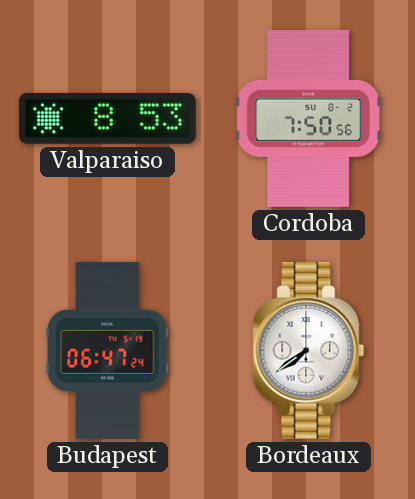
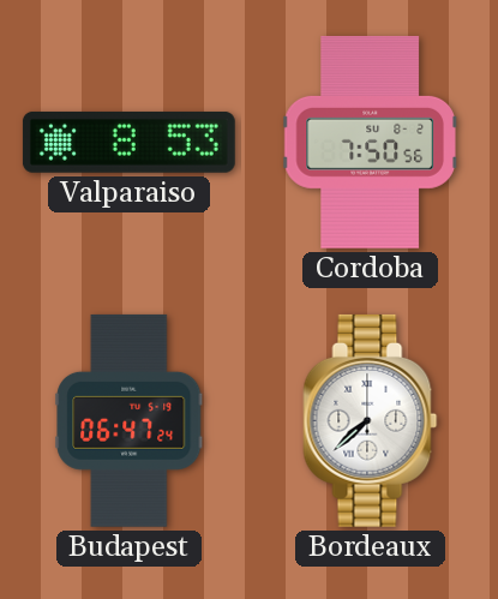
Bordeaux: 7:39 -> 7:38
